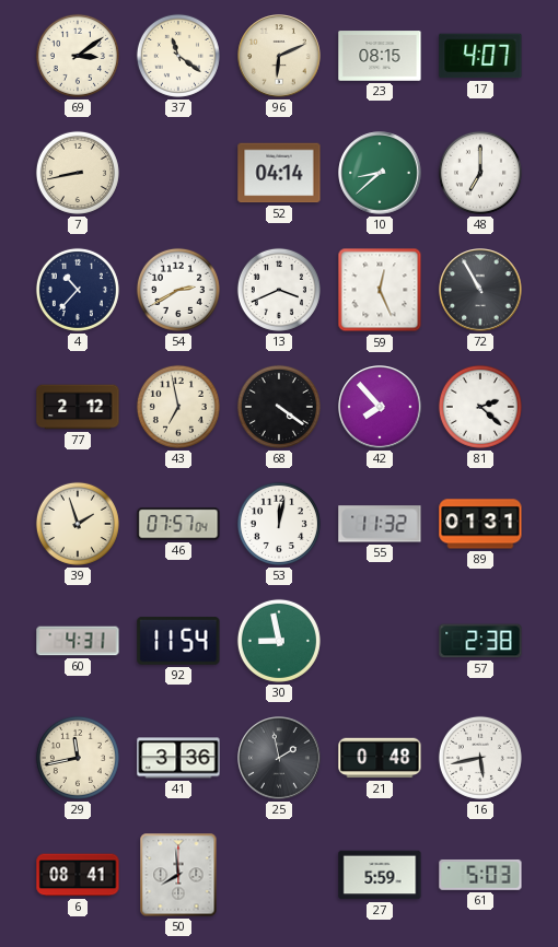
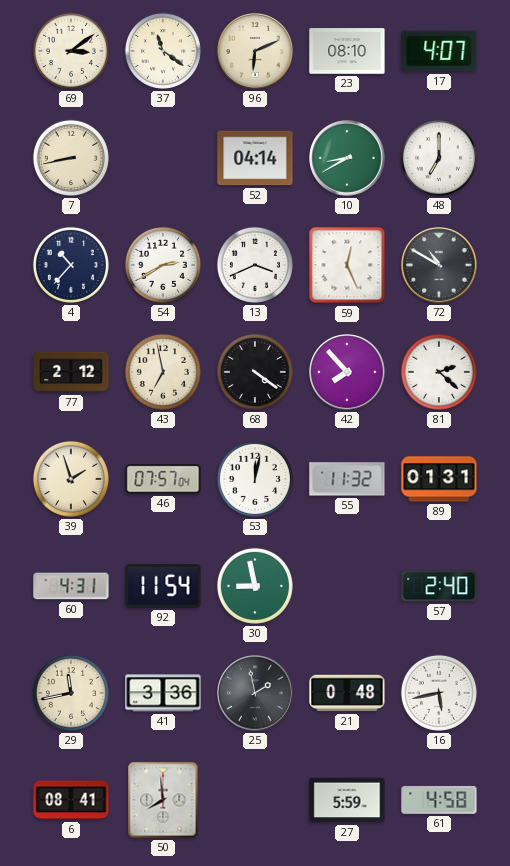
23: 08:15 -> 08:10
10: 8:38 -> 8:40
72: 10:55 -> 10:50
57: 2:38 -> 2:40
61: 5:03 -> 4:58
